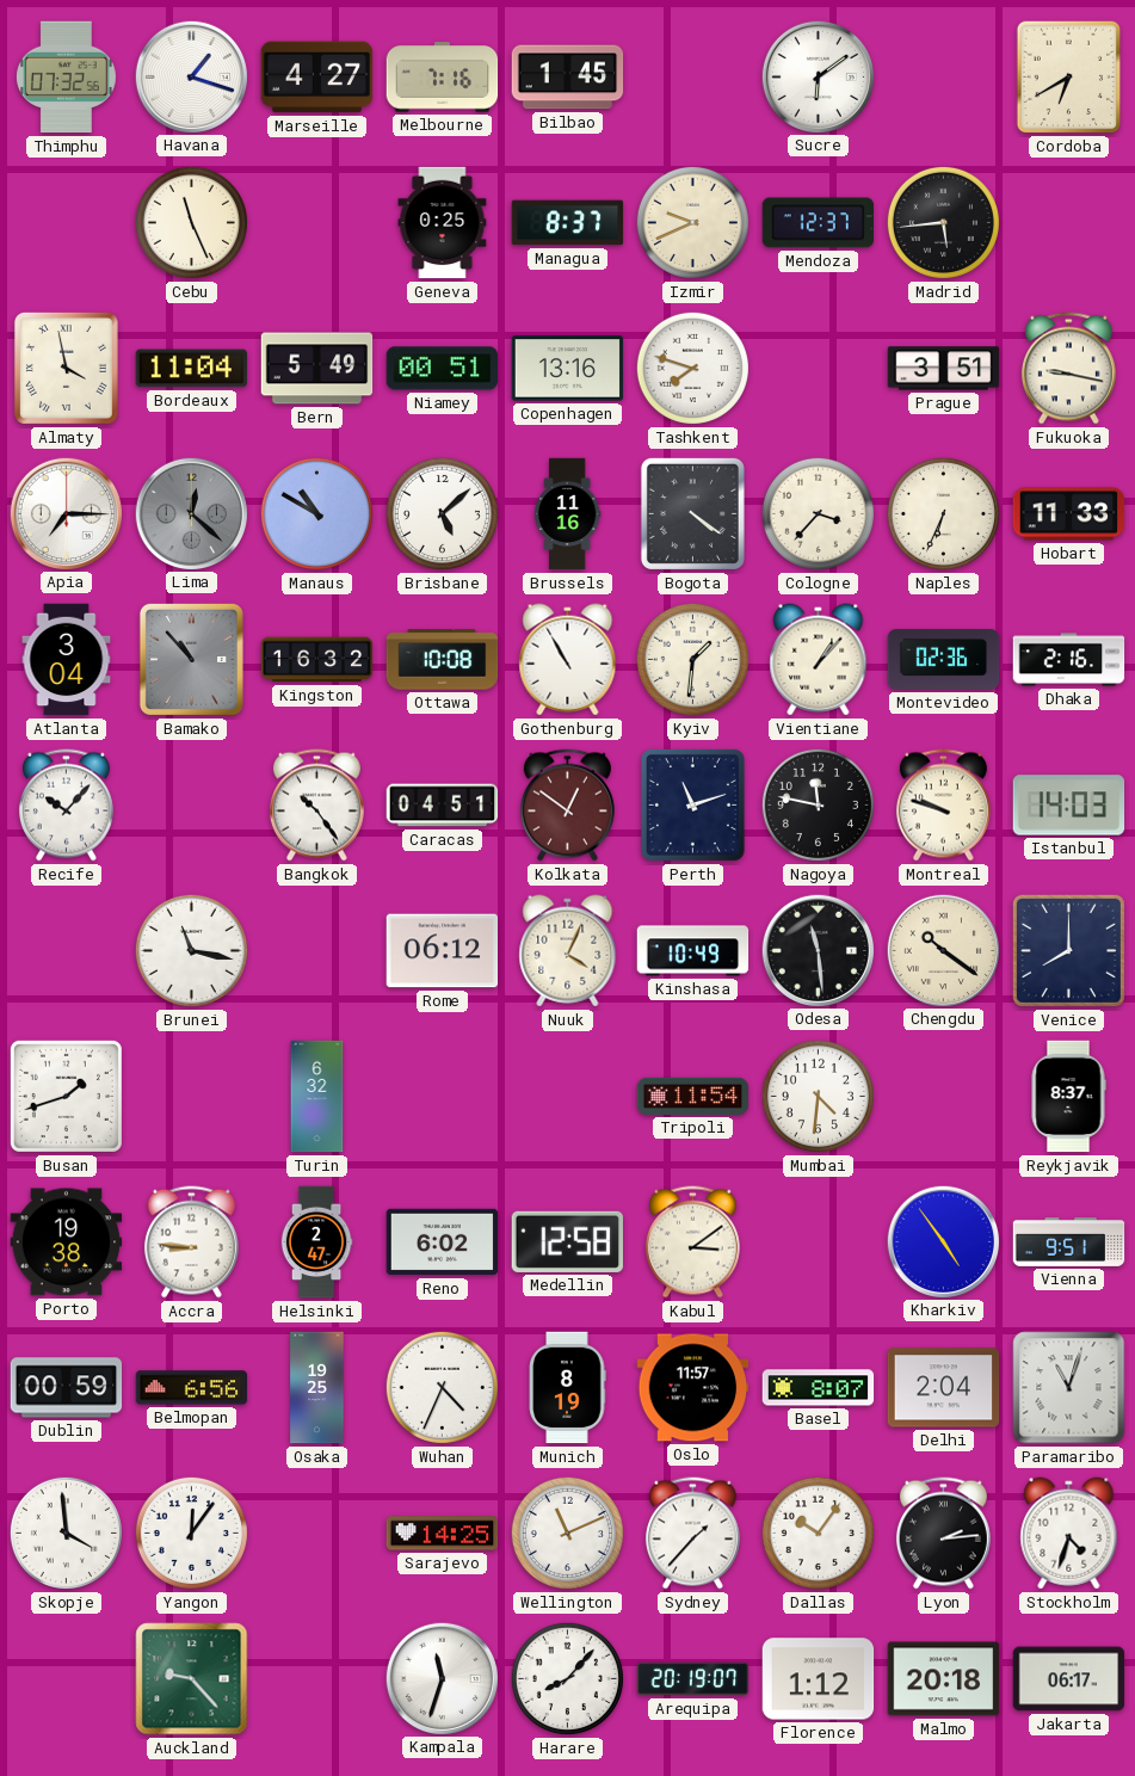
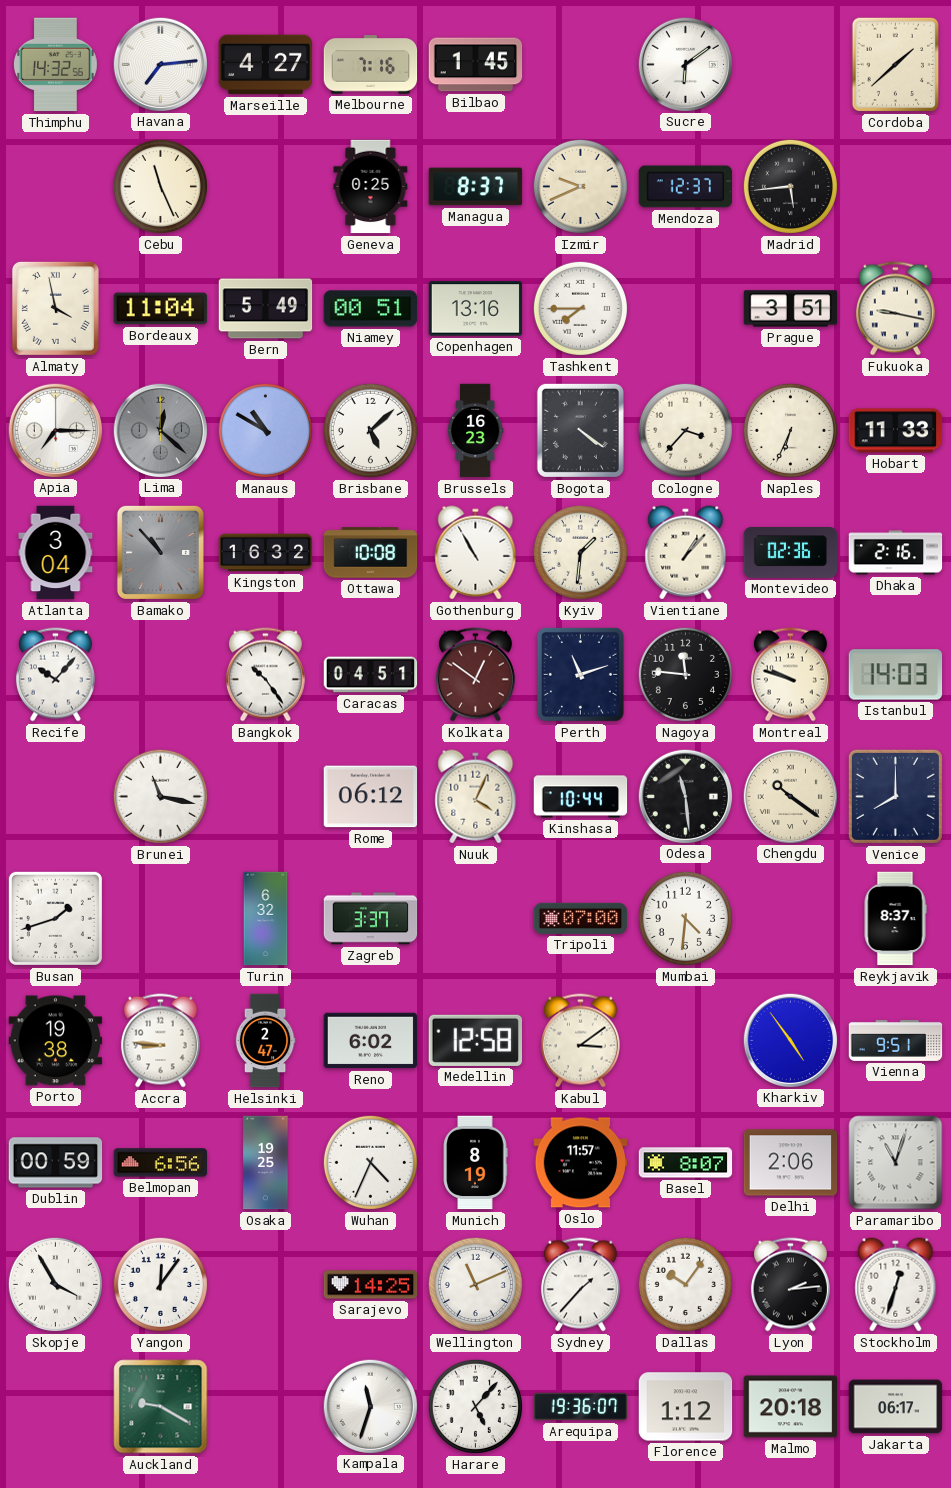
Thimphu: 07:32 -> 14:32
Havana: 1:18 -> 7:14
Cordoba: 6:40 -> 1:38
Tashkent: 7:48 -> 7:45
Brussels: 11:16 -> 16:23
Nagoya: 11:47 -> 11:46
Kinshasa: 10:49 -> 10:44
Zagreb: none -> 3:37
Tripoli: 11:54 -> 07:00
Delhi: 2:04 -> 2:06
Skopje: 3:59 -> 3:55
Stockholm: 4:33 -> 12:33
Auckland: 9:23 -> 9:20
Harare: 8:07 -> 5:07
Arequipa: 20:19 -> 19:36
